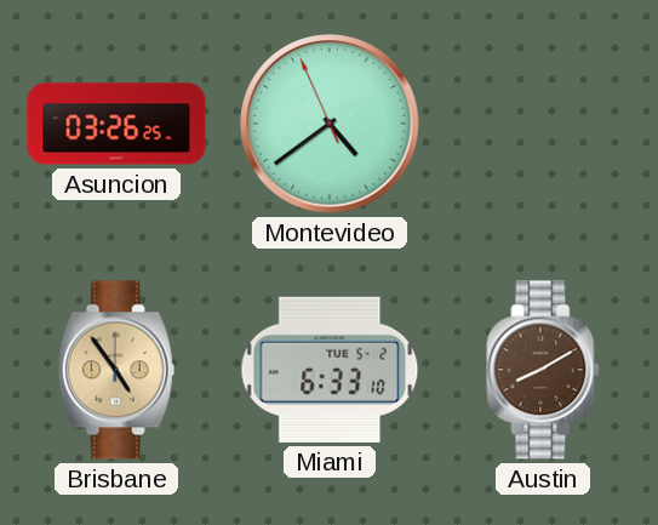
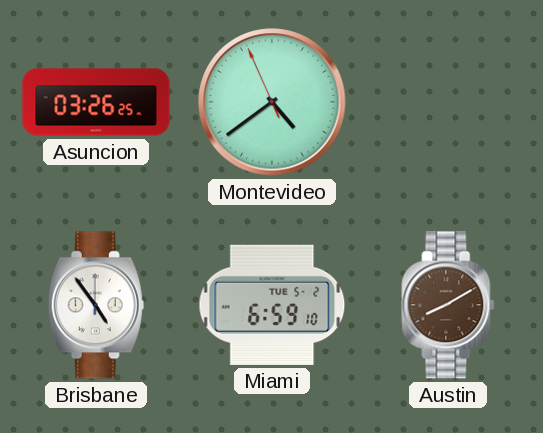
Brisbane dial: champagne -> white
Miami: 6:33 -> 6:59
